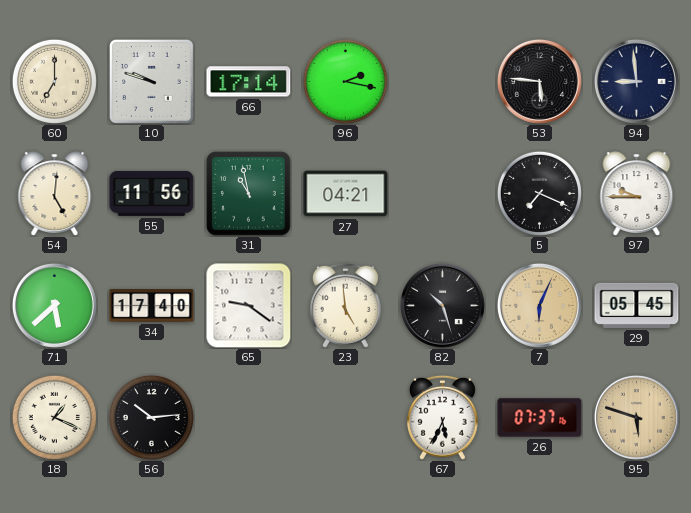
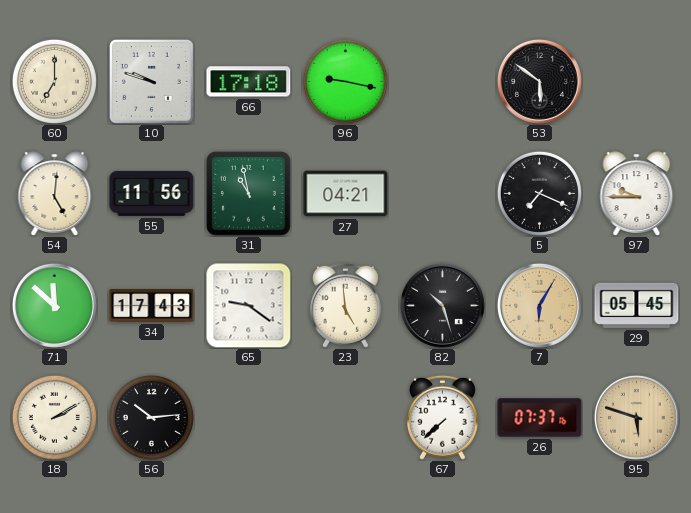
66: 17:14 -> 17:18
96: 2:17 -> 9:17
53: 5:46 -> 5:51
94: 8:59 -> none
71: 5:38 -> 11:52
34: 17:40 -> 17:43
7: 6:04 -> 6:05
18: 1:19 -> 2:10
67: 5:34 -> 7:38
